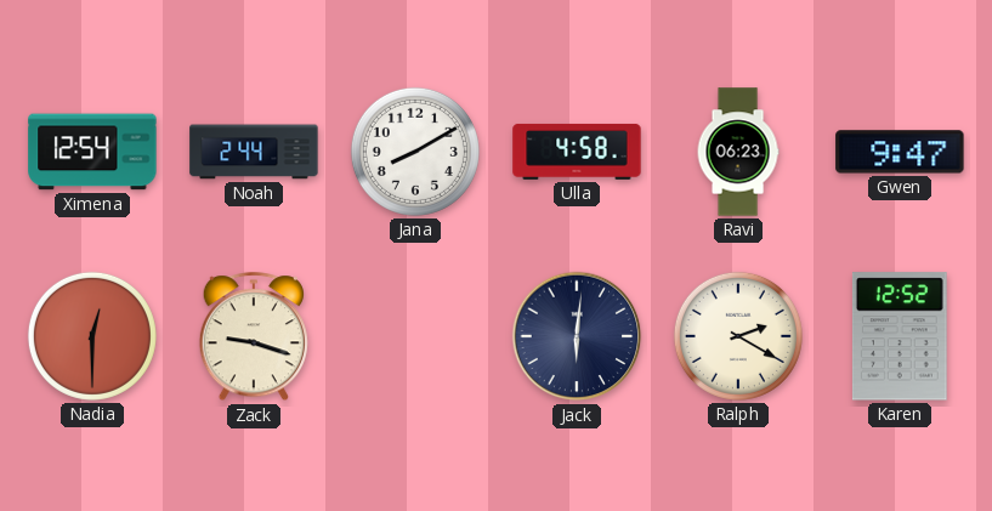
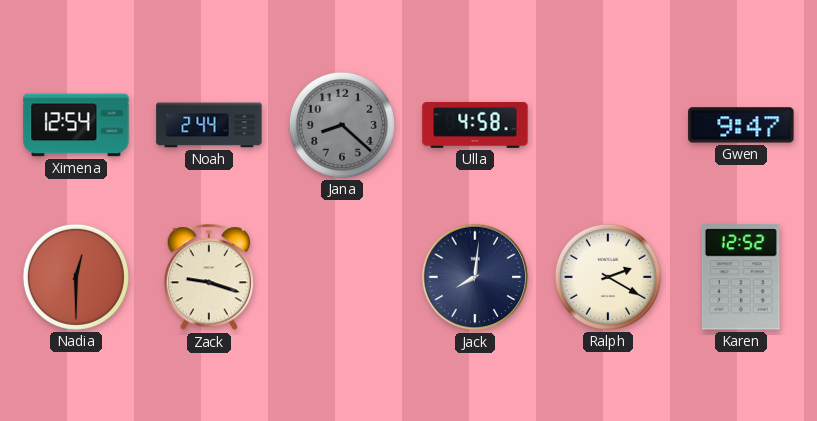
Jana: 8:10 -> 8:22
Jana dial: white -> grey
Ravi: 06:23 -> none
Jack: 6:01 -> 8:01
